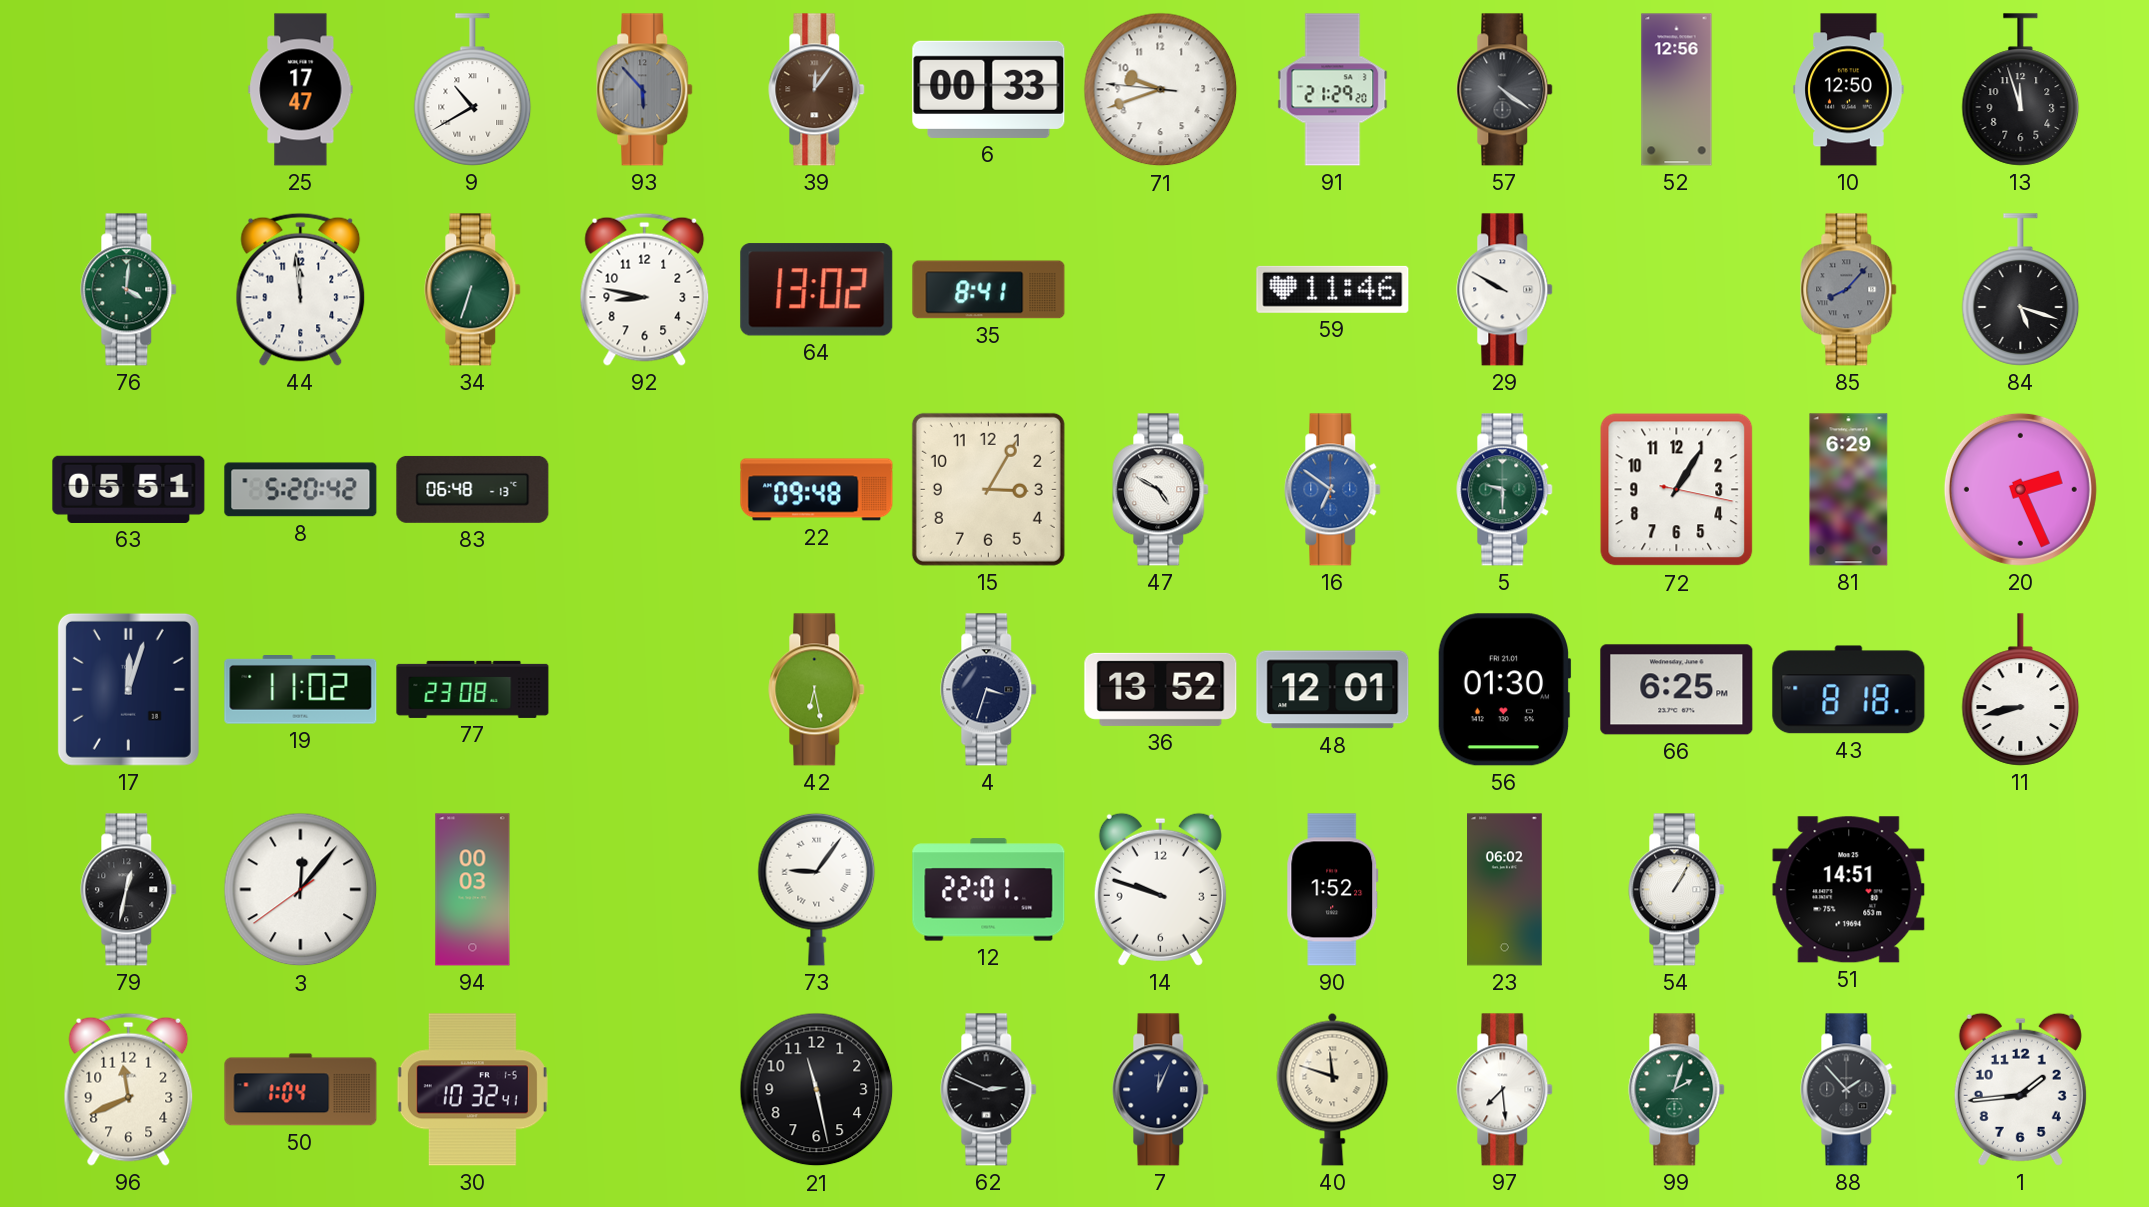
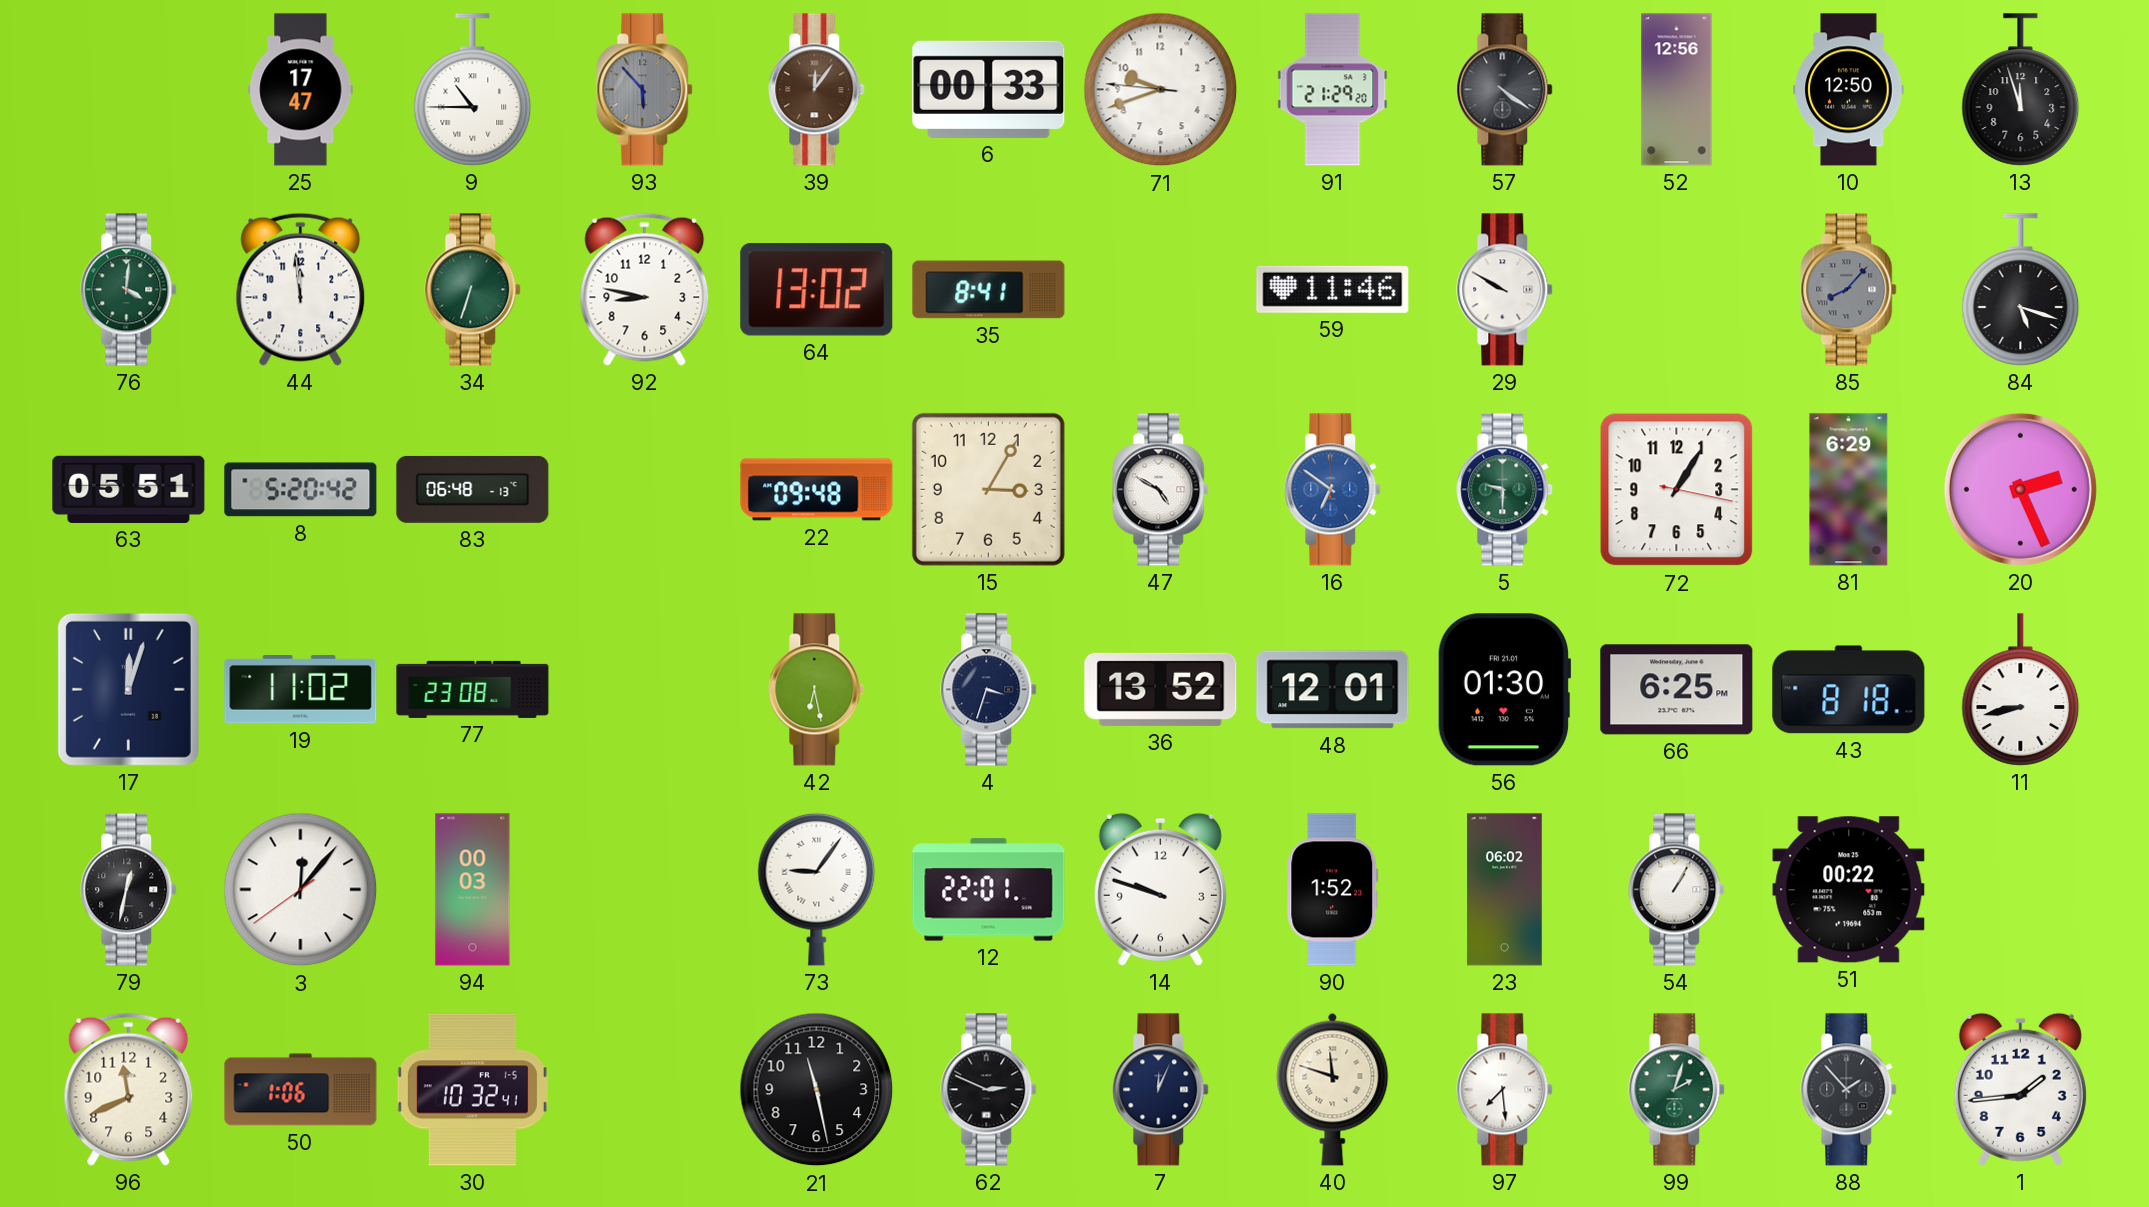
9: 10:40 -> 10:45
51: 14:51 -> 00:22
50: 1:04 -> 1:06
